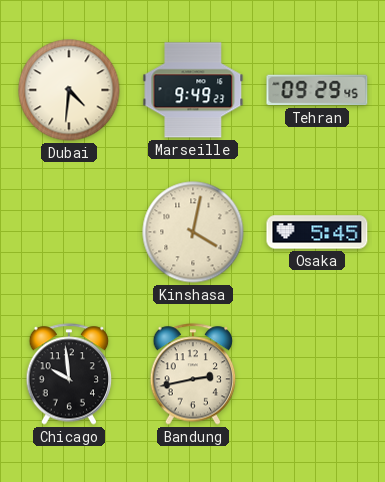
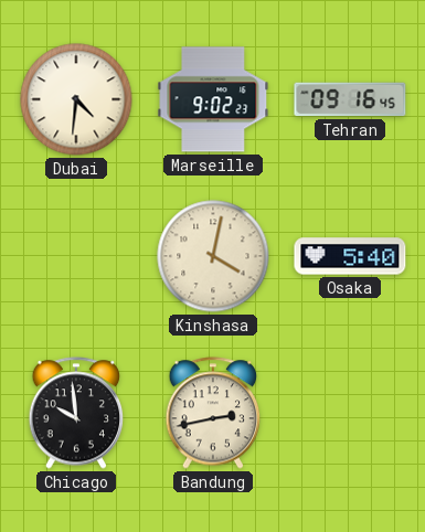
Marseille: 9:49 -> 9:02
Tehran: 09:29 -> 09:16
Osaka: 5:45 -> 5:40
